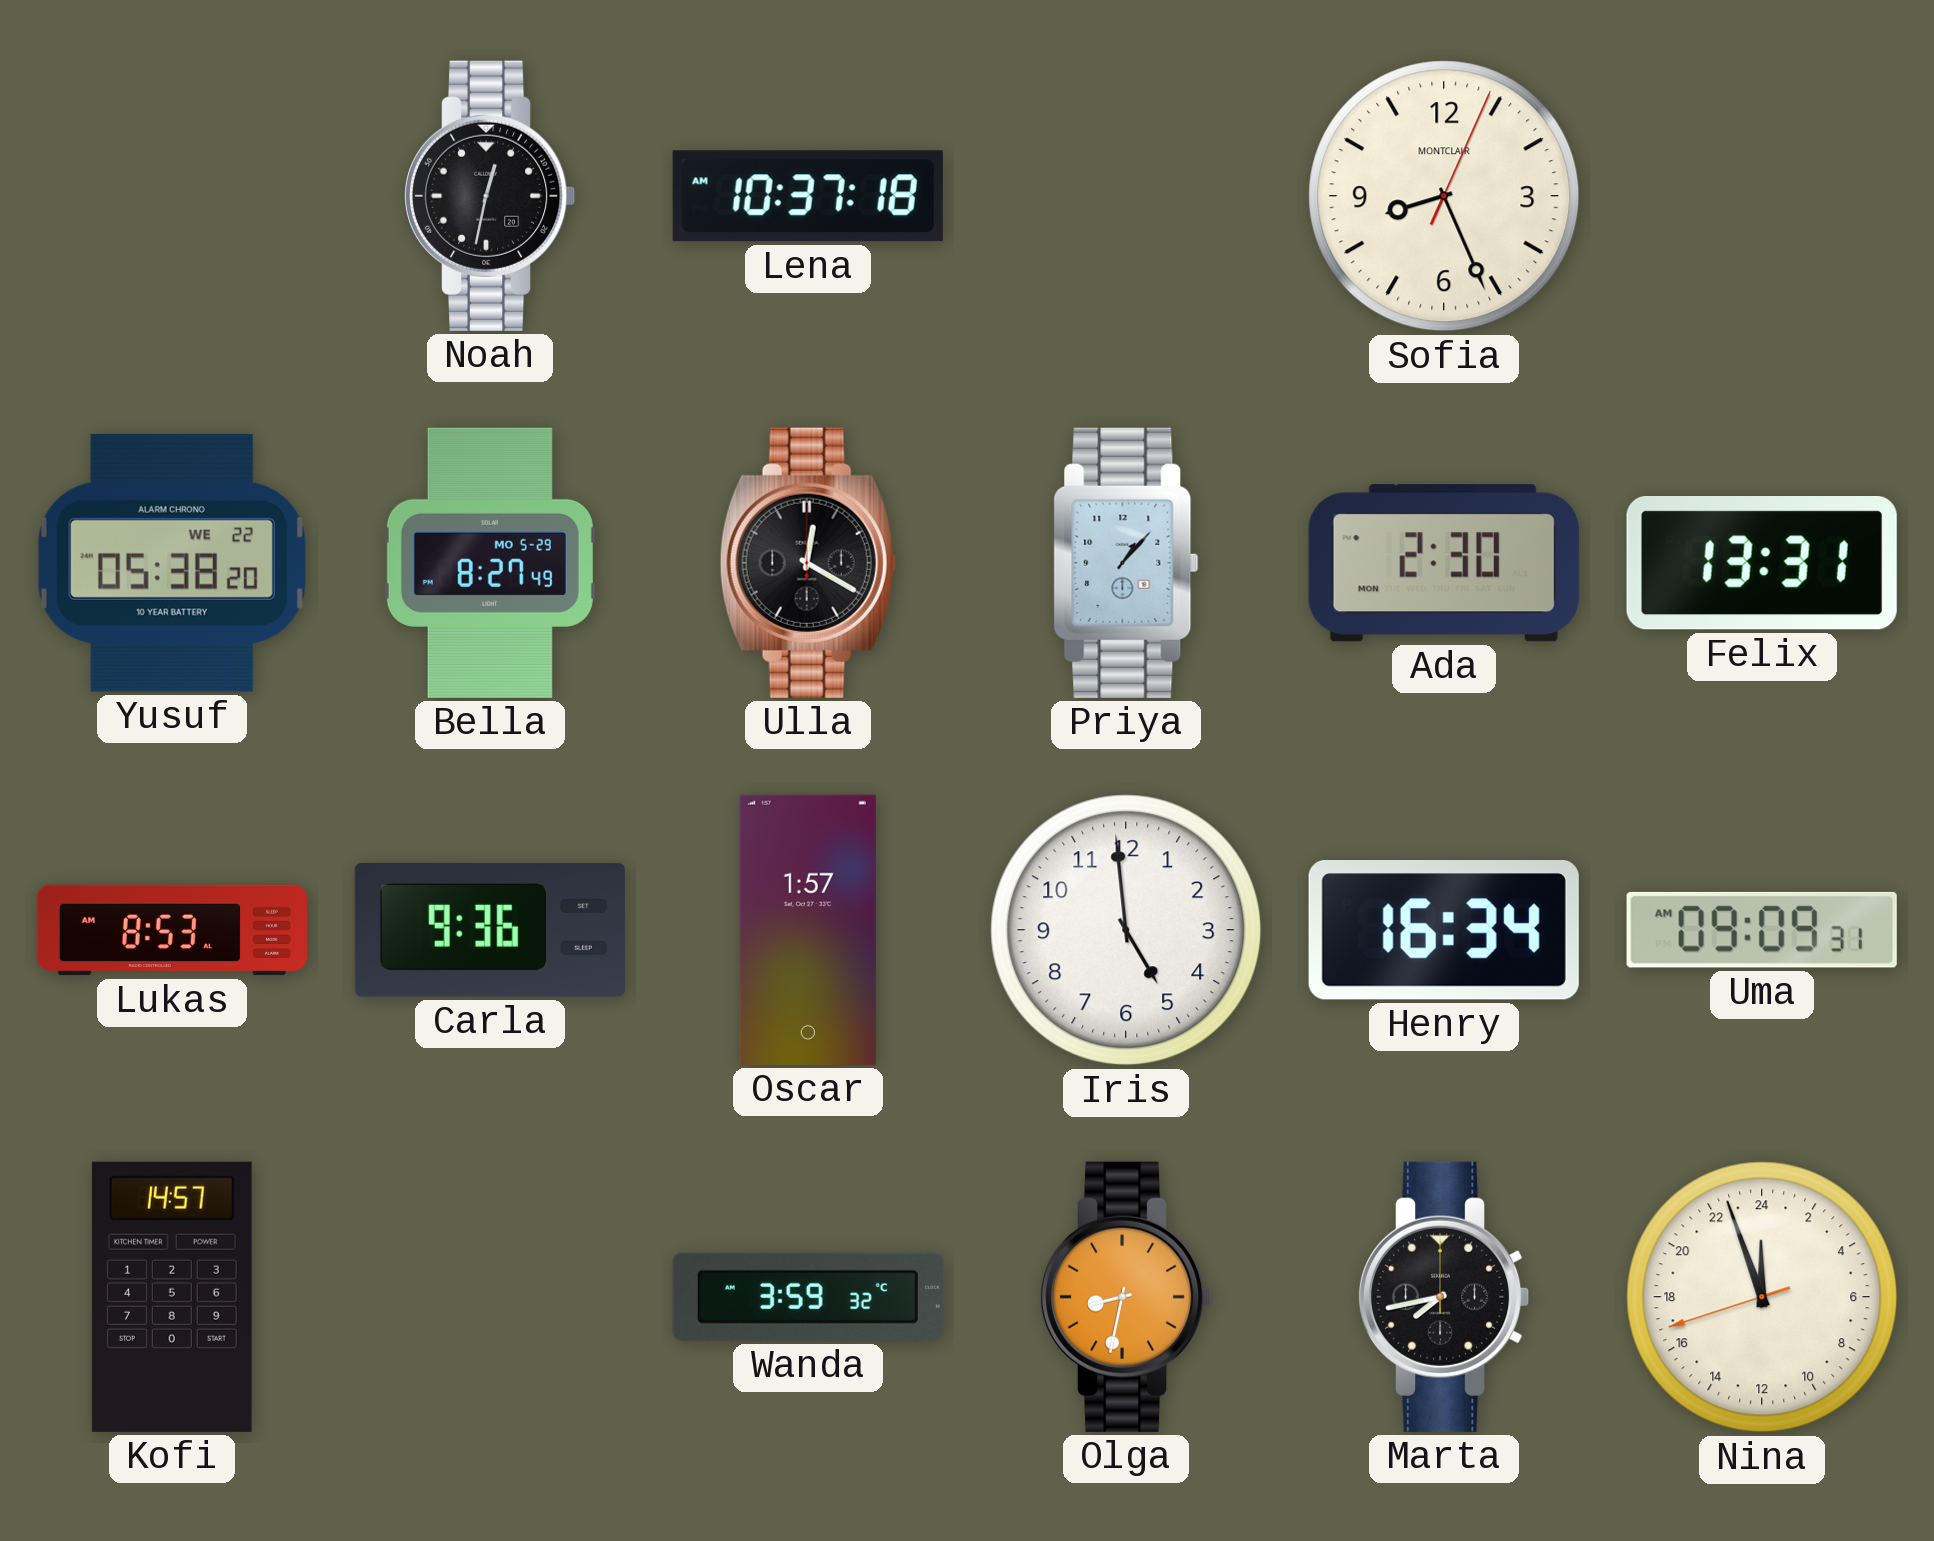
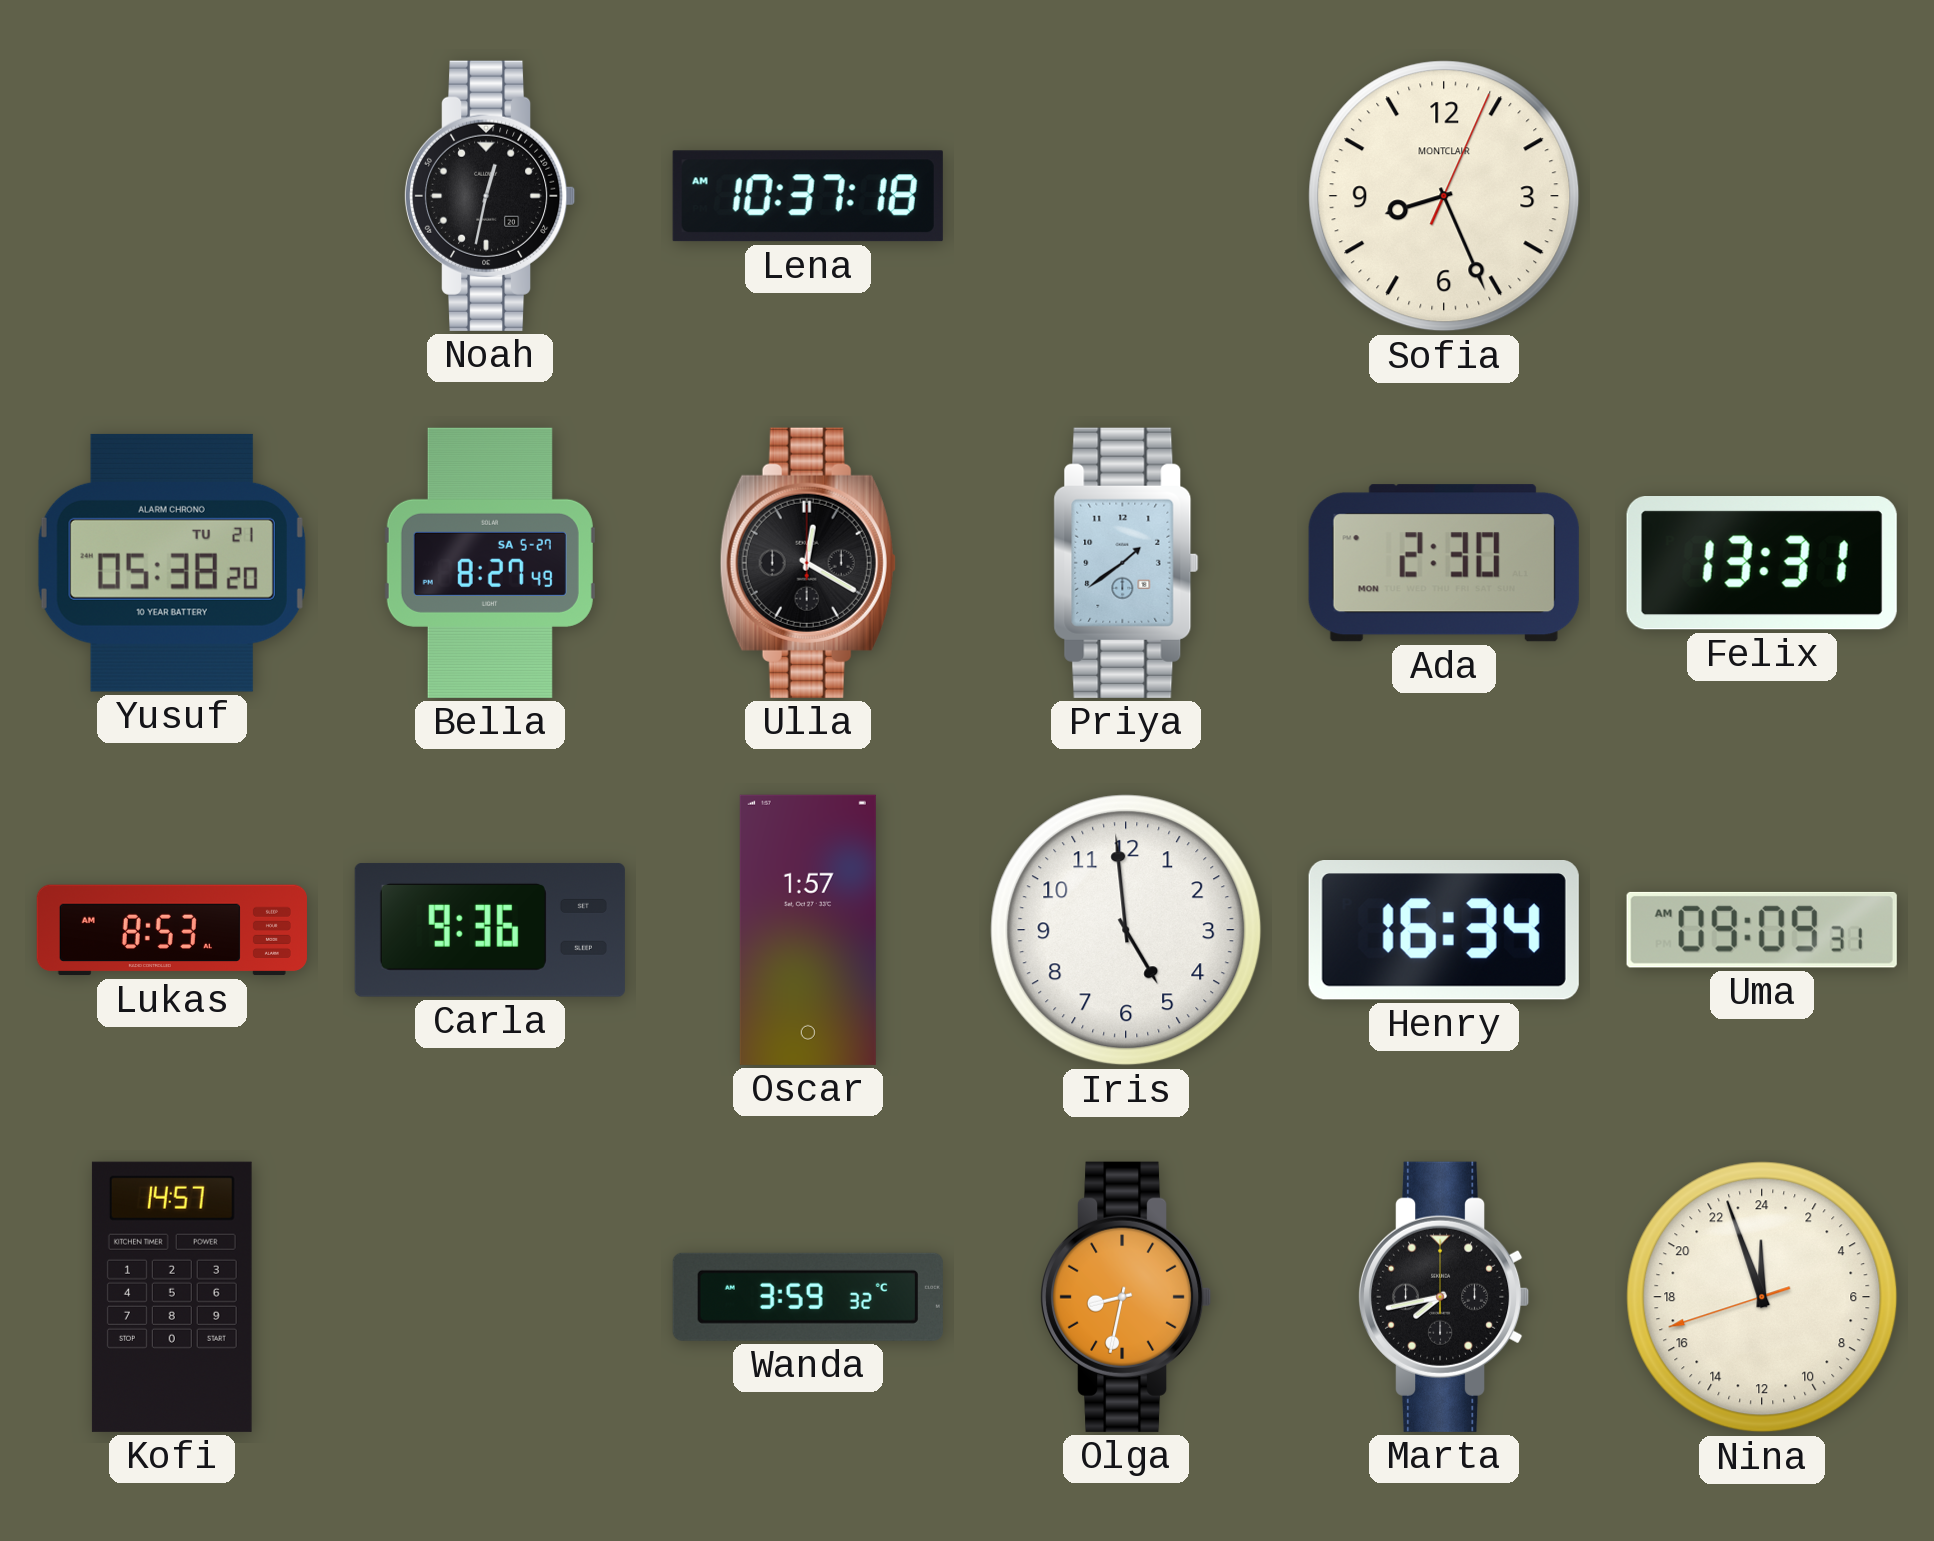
Yusuf date: WE 22 -> TU 21
Bella date: MO 5-29 -> SA 5-27
Priya: 1:07 -> 1:39
